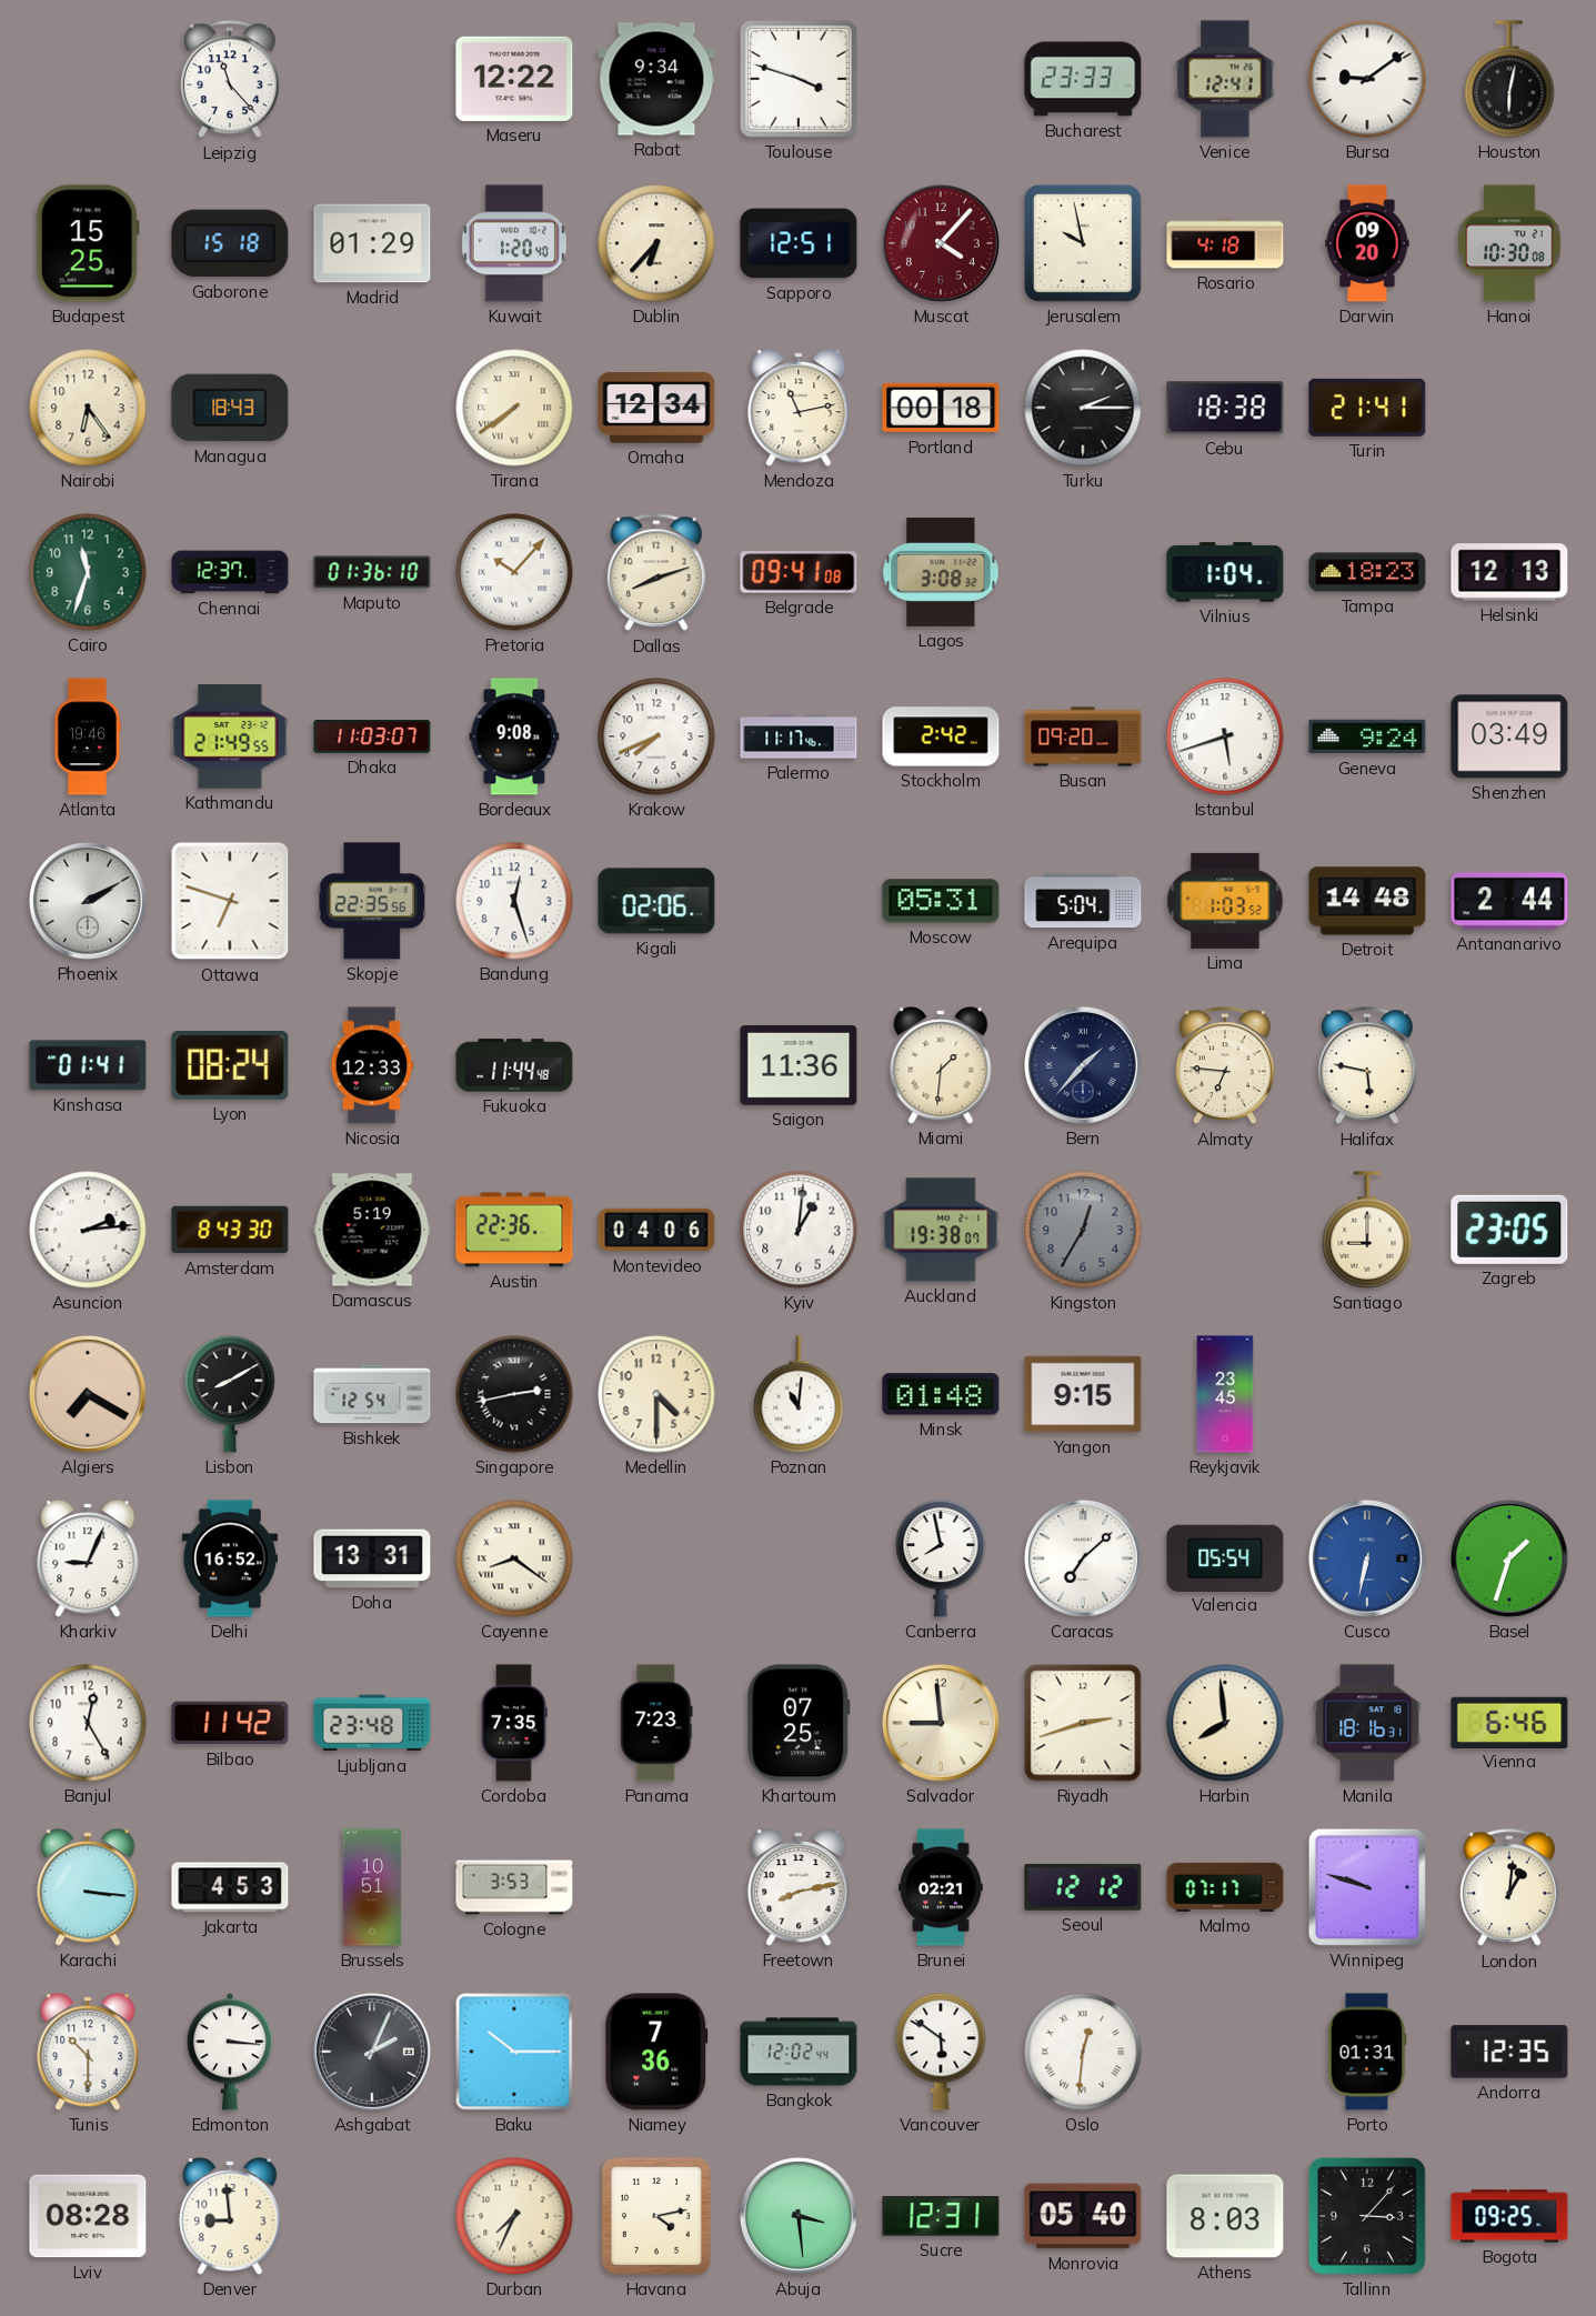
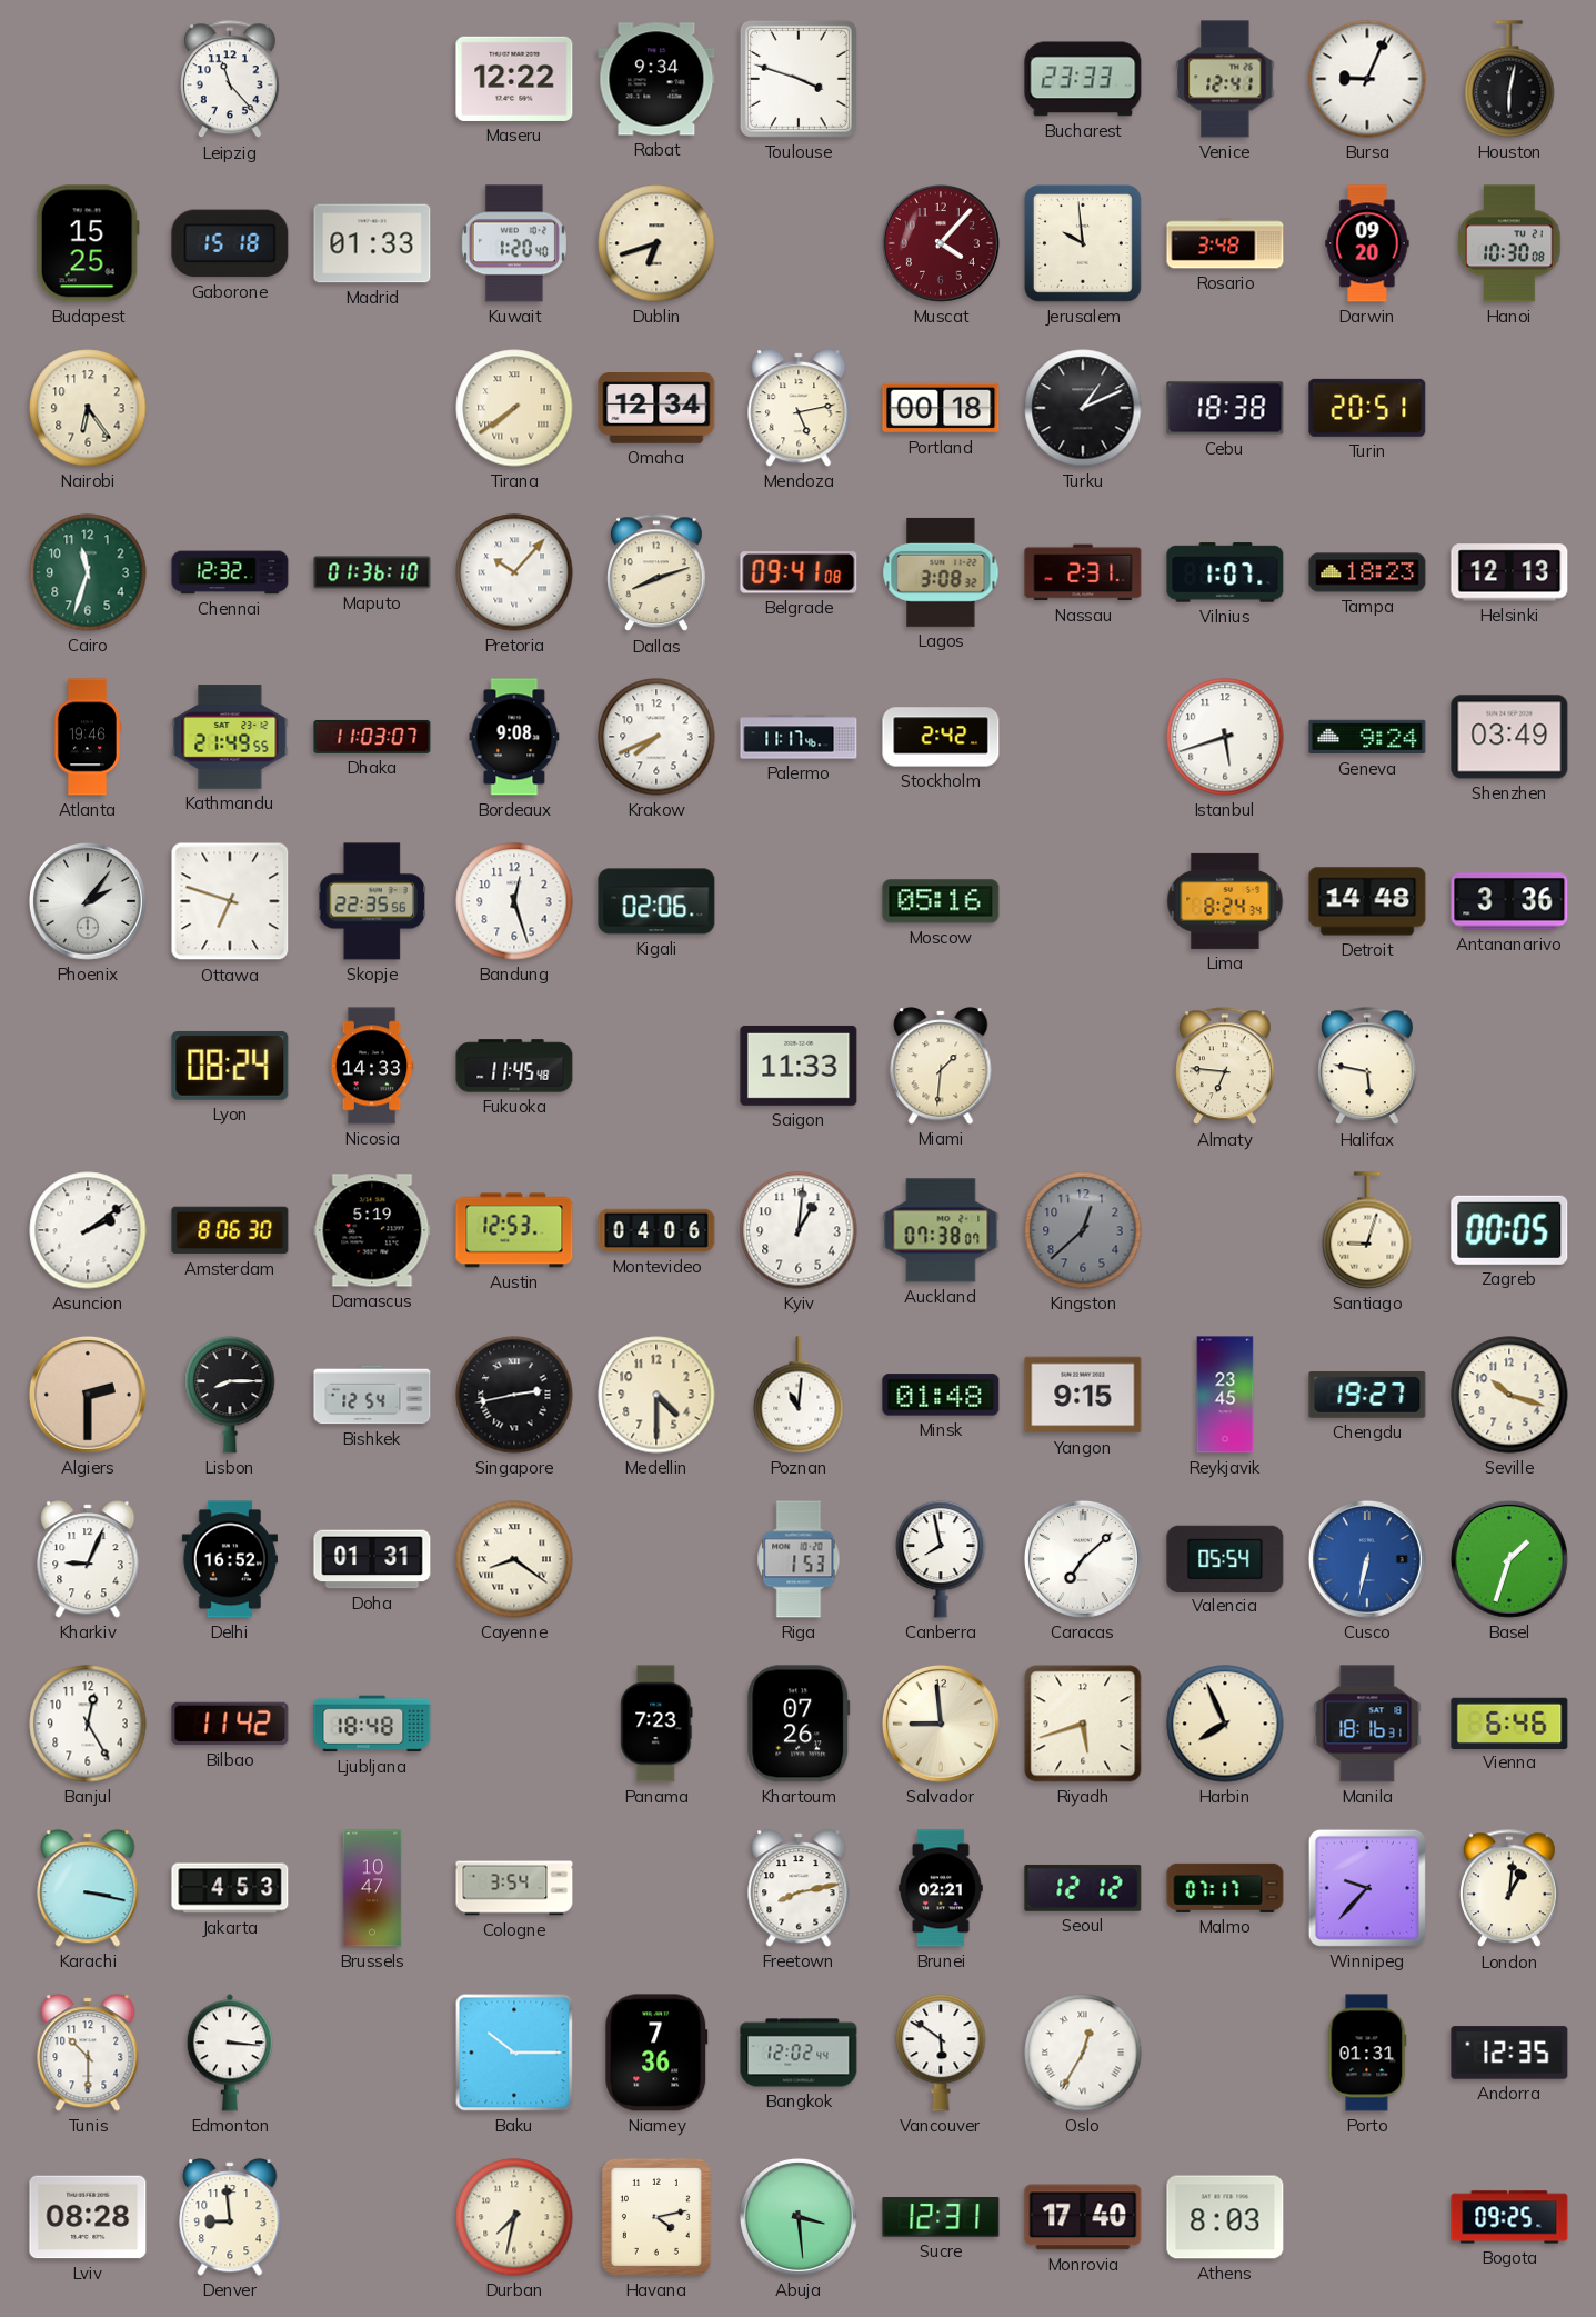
Bursa: 9:09 -> 9:04
Madrid: 01:29 -> 01:33
Dublin: 6:37 -> 6:42
Sapporo: 12:51 -> none
Jerusalem: 9:58 -> 9:59
Rosario: 4:18 -> 3:48
Managua: 18:43 -> none
Mendoza: 11:13 -> 5:13
Turku: 2:15 -> 1:11
Turin: 21:41 -> 20:51
Chennai: 12:37 -> 12:32
Nassau: none -> 2:31
Vilnius: 1:04 -> 1:07
Busan: 09:20 -> none
Phoenix: 2:10 -> 2:06
Moscow: 05:31 -> 05:16
Arequipa: 5:04 -> none
Lima: 1:03 -> 8:24
Antananarivo: 2:44 -> 3:36
Kinshasa: 01:41 -> none
Nicosia: 12:33 -> 14:33
Fukuoka: 11:44 -> 11:45
Saigon: 11:36 -> 11:33
Bern: 1:37 -> none
Asuncion: 2:14 -> 2:09
Amsterdam: 8:43 -> 8:06
Austin: 22:36 -> 12:53
Auckland: 19:38 -> 07:38
Kingston: 12:35 -> 12:38
Santiago: 9:00 -> 9:03
Zagreb: 23:05 -> 00:05
Algiers: 7:20 -> 2:30
Lisbon: 8:10 -> 8:15
Chengdu: none -> 19:27
Seville: none -> 10:18
Doha: 13:31 -> 01:31
Riga: none -> 1:53
Ljubljana: 23:48 -> 18:48
Cordoba: 7:35 -> none
Khartoum: 07:25 -> 07:26
Riyadh: 2:42 -> 5:42
Harbin: 7:59 -> 7:56
Karachi: 3:16 -> 3:17
Brussels: 10:51 -> 10:47
Cologne: 3:53 -> 3:54
Winnipeg: 9:48 -> 9:37
Ashgabat: 2:04 -> none
Oslo: 12:31 -> 12:35
Durban: 7:34 -> 7:32
Monrovia: 05:40 -> 17:40
Tallinn: 3:07 -> none
